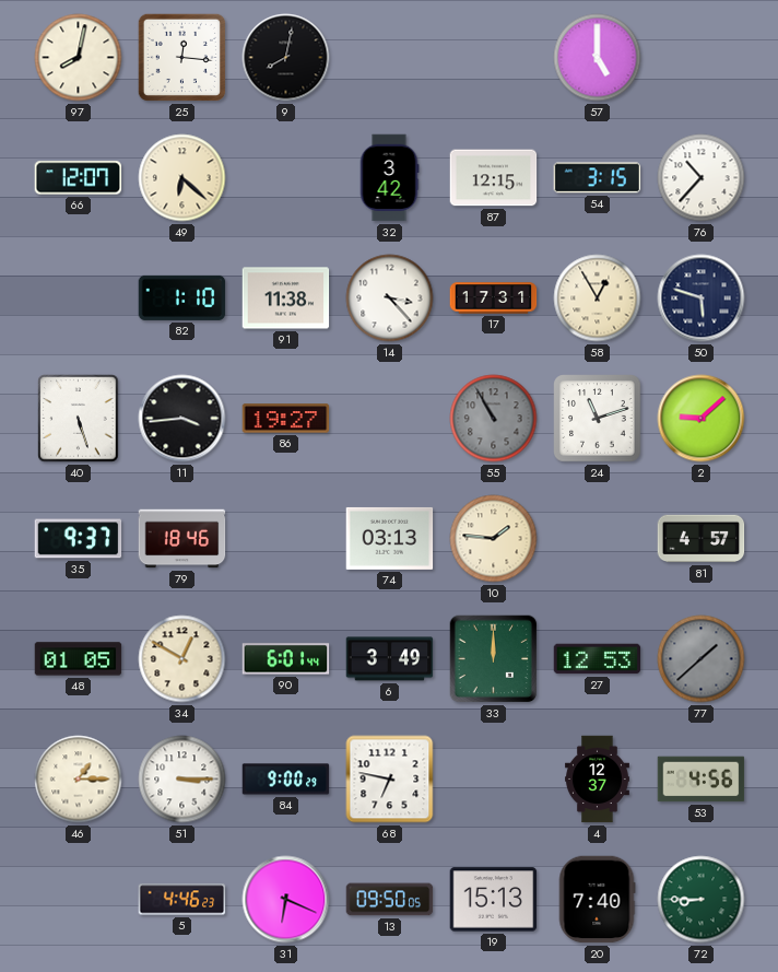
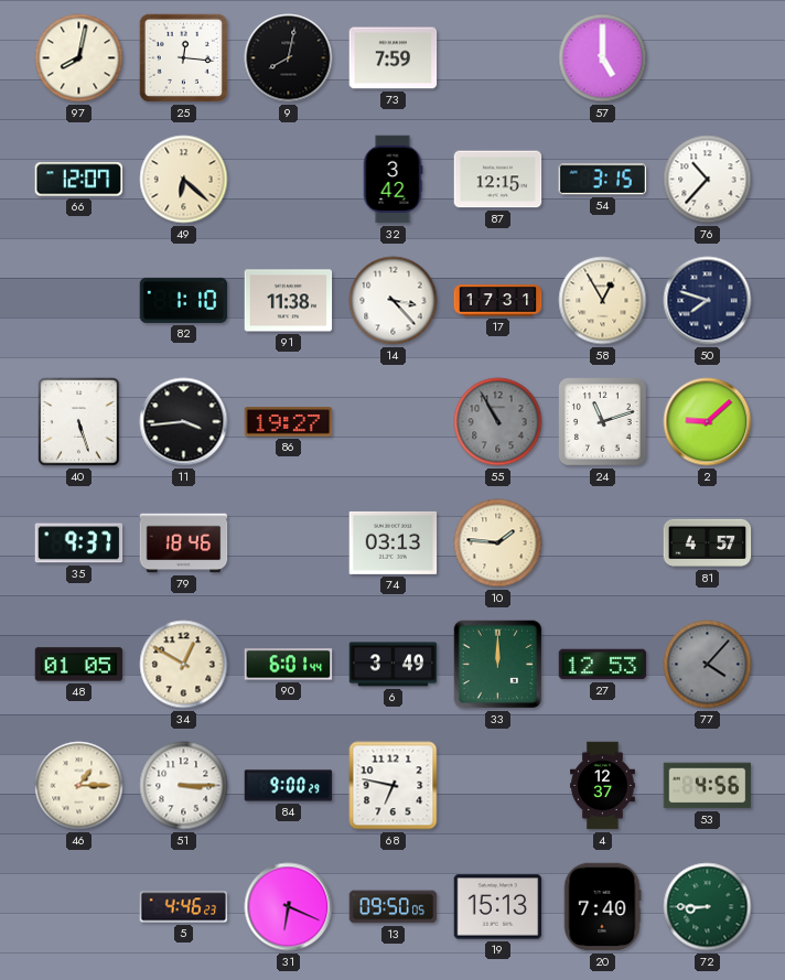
73: none -> 7:59
50: 5:48 -> 7:48
77: 1:38 -> 4:07
